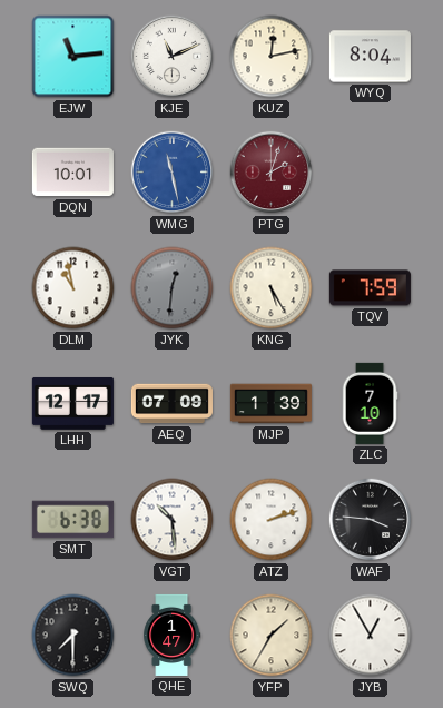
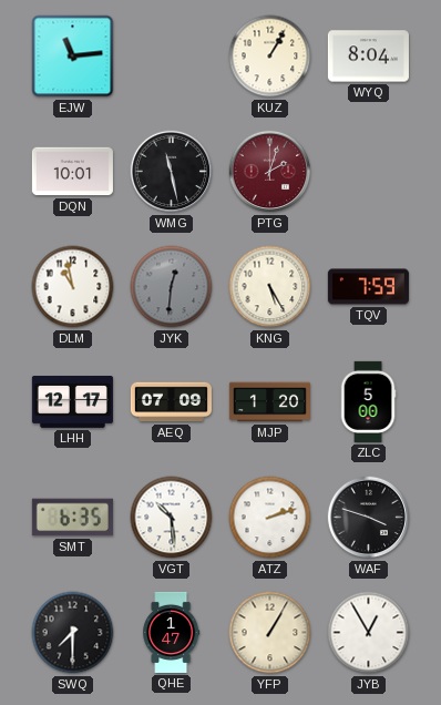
KJE: 11:11 -> none
KUZ: 12:13 -> 1:05
WMG dial: blue -> black
MJP: 1:39 -> 1:20
ZLC: 7:10 -> 5:00
SMT: 6:38 -> 6:35
WAF: 3:46 -> 3:48
YFP: 1:35 -> 1:05
